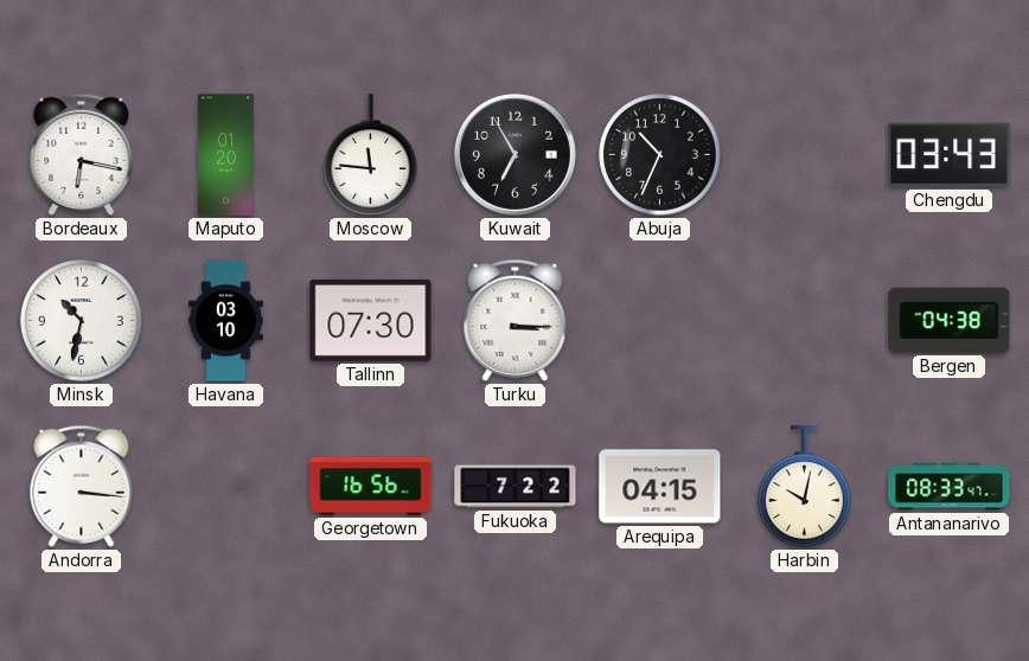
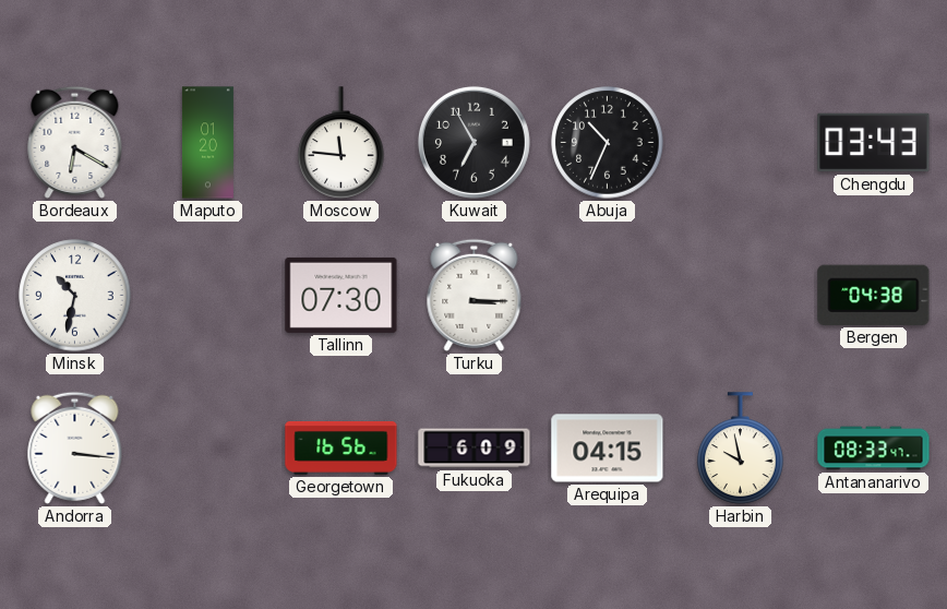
Bordeaux: 6:17 -> 6:20
Havana: 03:10 -> none
Fukuoka: 7:22 -> 6:09
Harbin: 10:02 -> 9:58
